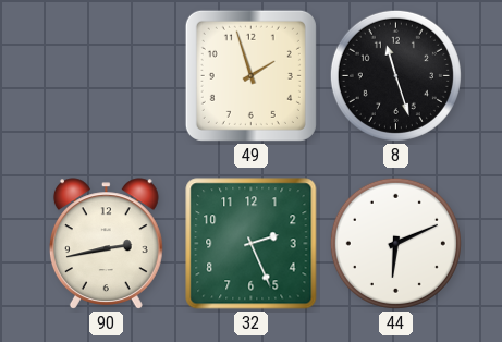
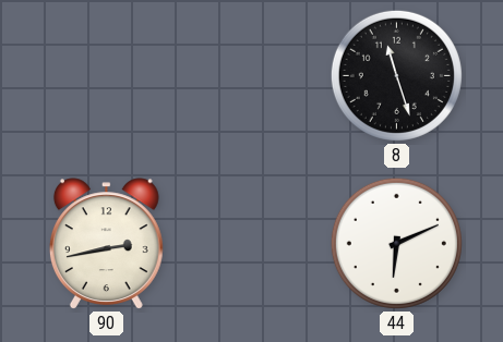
49: 1:57 -> none
32: 2:26 -> none
